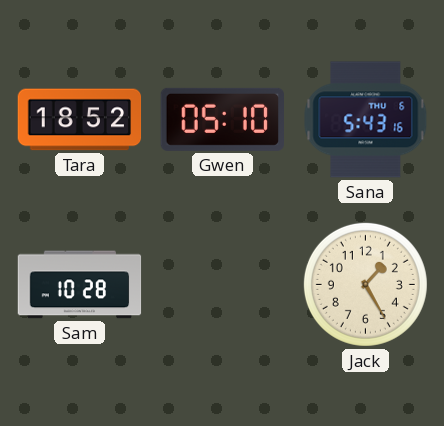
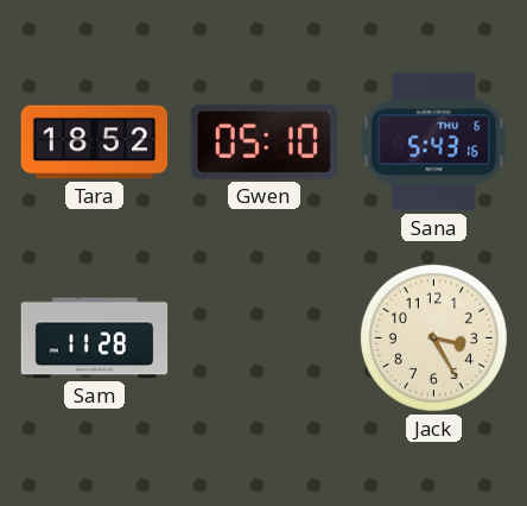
Sam: 10:28 -> 11:28
Jack: 1:25 -> 3:25
